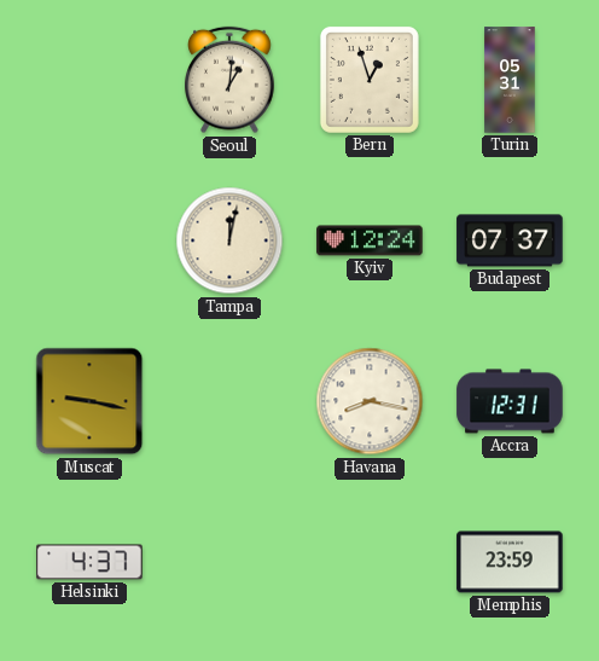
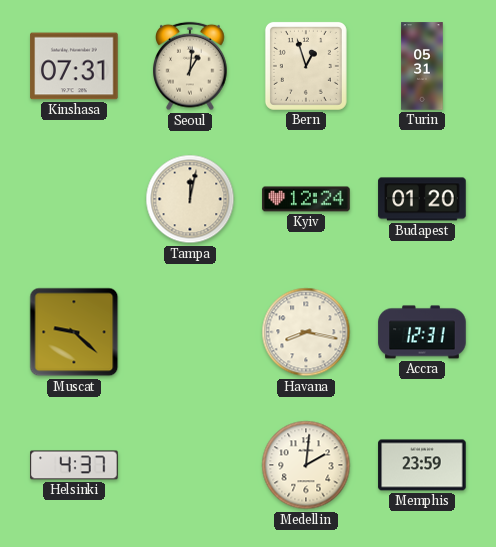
Kinshasa: none -> 07:31
Budapest: 07:37 -> 01:20
Muscat: 9:17 -> 9:22
Medellin: none -> 2:01
